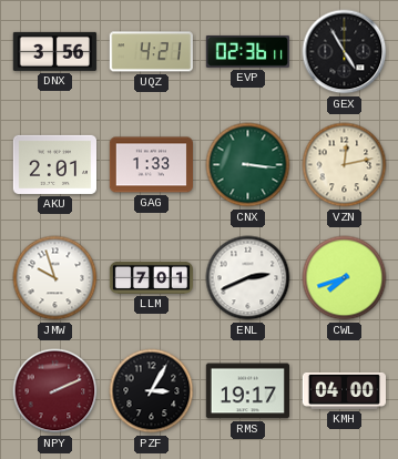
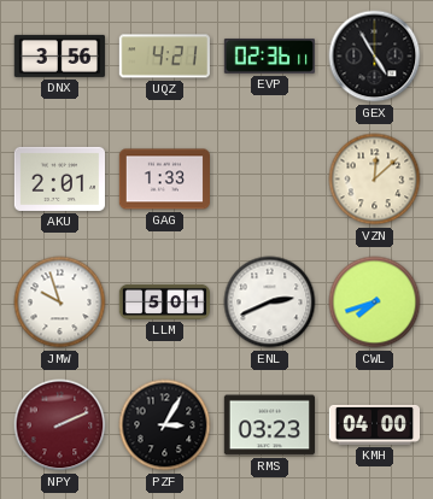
CNX: 3:16 -> none
VZN: 12:13 -> 12:08
LLM: 7:01 -> 5:01
RMS: 19:17 -> 03:23
